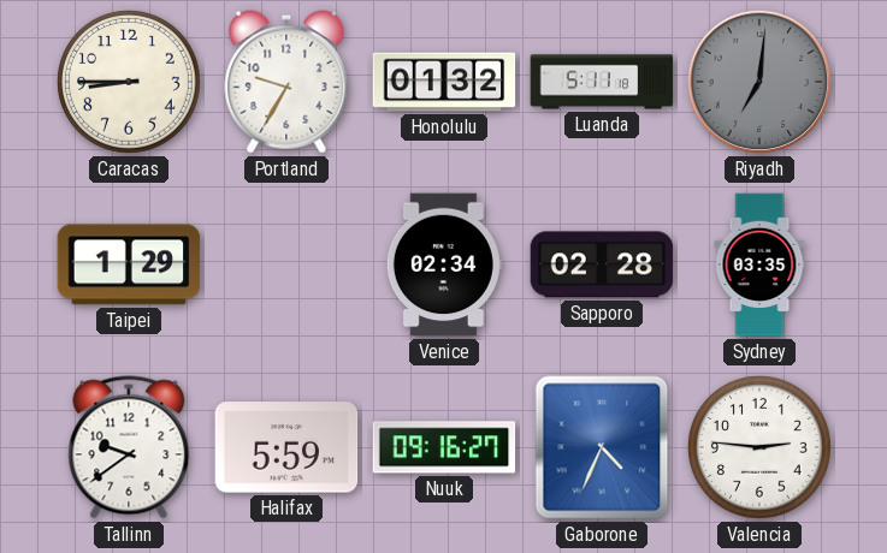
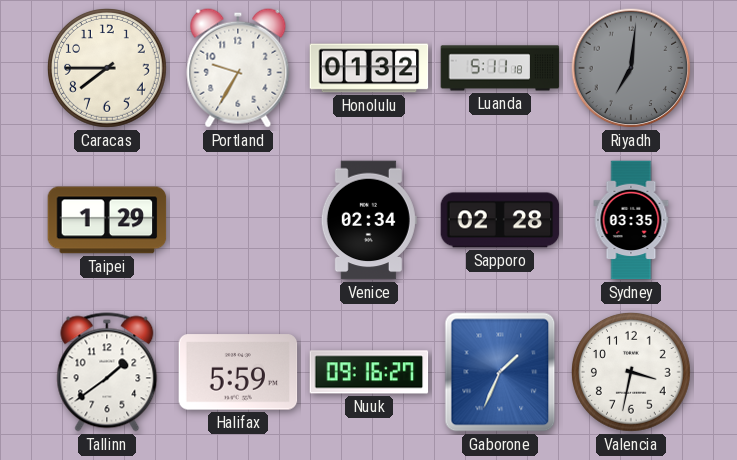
Caracas: 8:45 -> 7:45
Tallinn: 9:39 -> 1:39
Gaborone: 4:34 -> 1:34
Valencia: 2:46 -> 3:32
